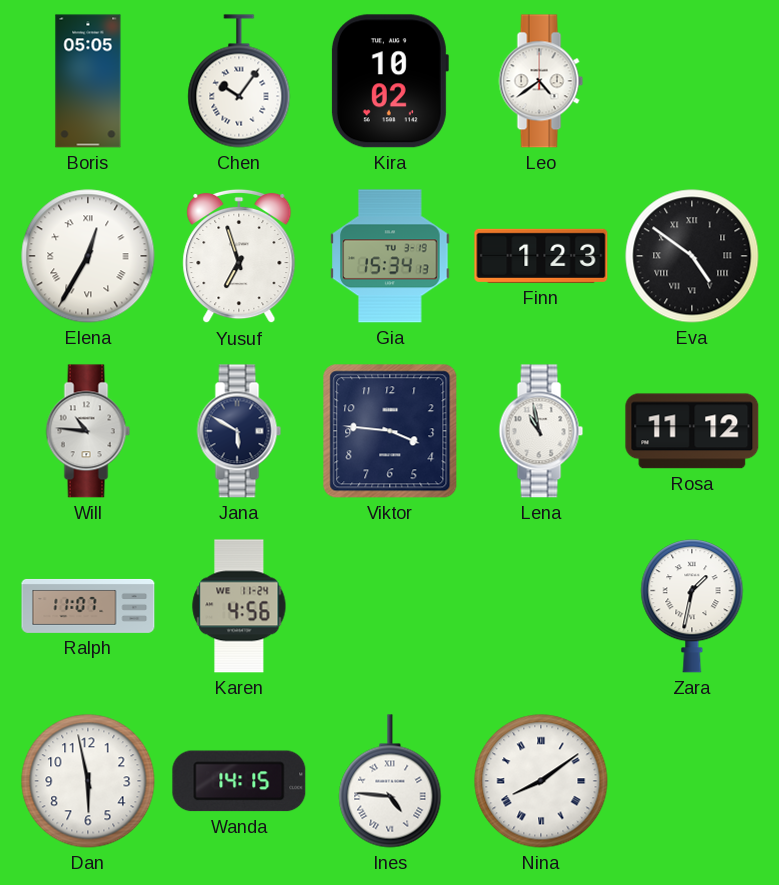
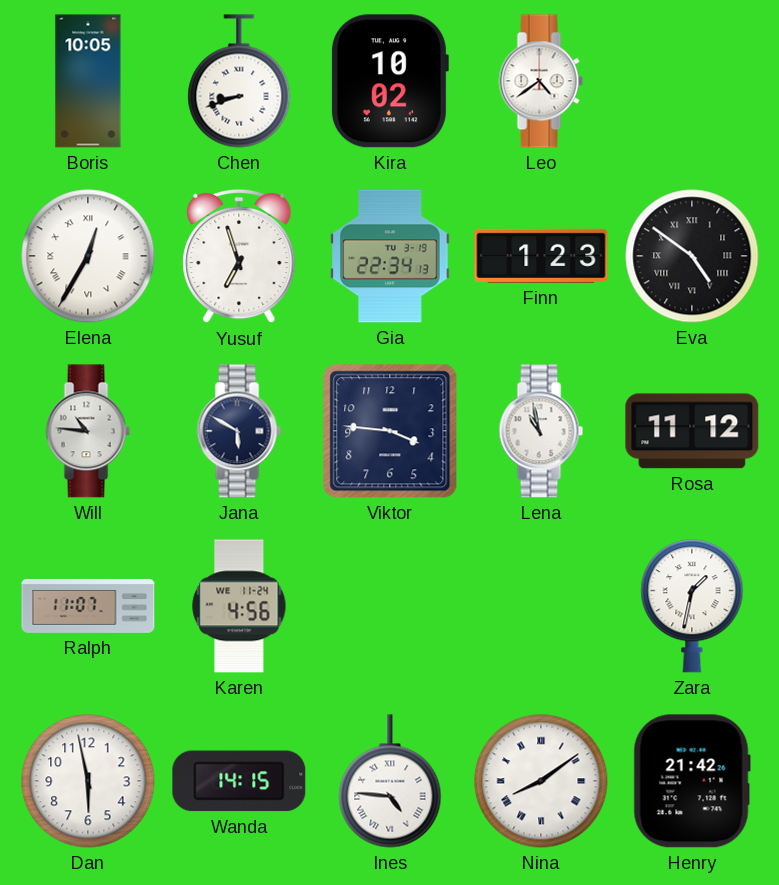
Boris: 05:05 -> 10:05
Chen: 10:06 -> 8:42
Gia: 15:34 -> 22:34
Henry: none -> 21:42
